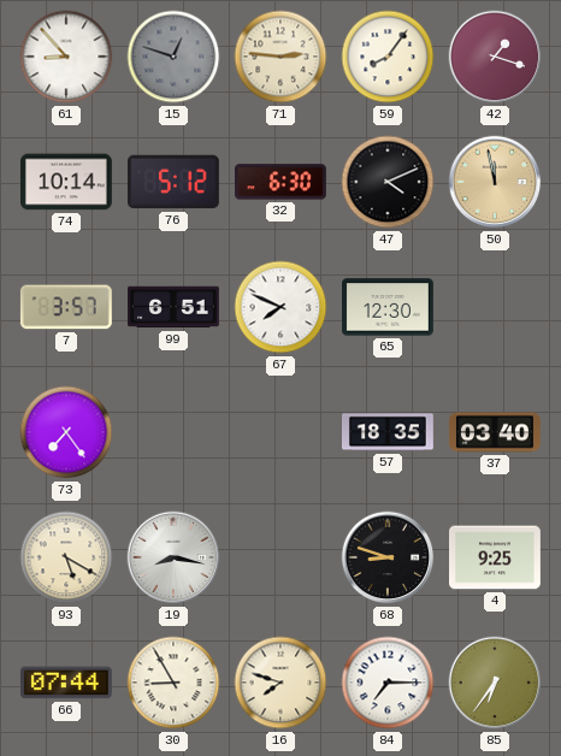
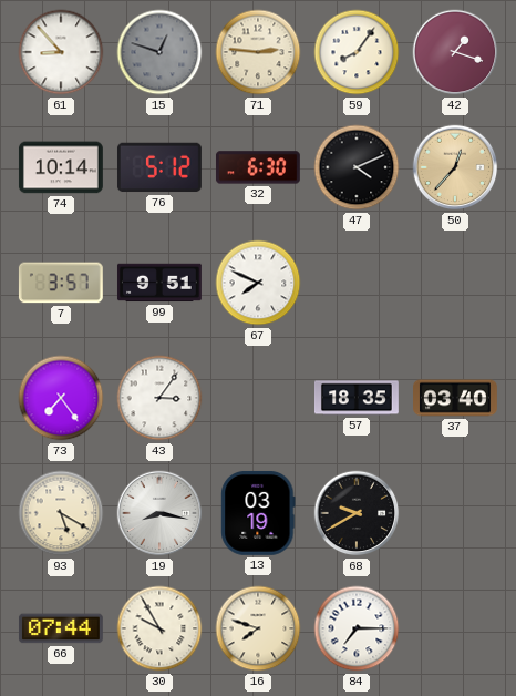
50: 11:58 -> 12:37
99: 6:51 -> 9:51
65: 12:30 -> none
43: none -> 3:06
13: none -> 03:19
68: 8:48 -> 9:40
4: 9:25 -> none
30: 8:55 -> 9:55
85: 6:36 -> none
